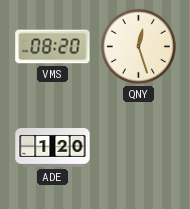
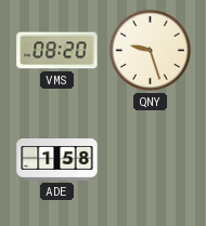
QNY: 12:27 -> 9:27
ADE: 1:20 -> 1:58
